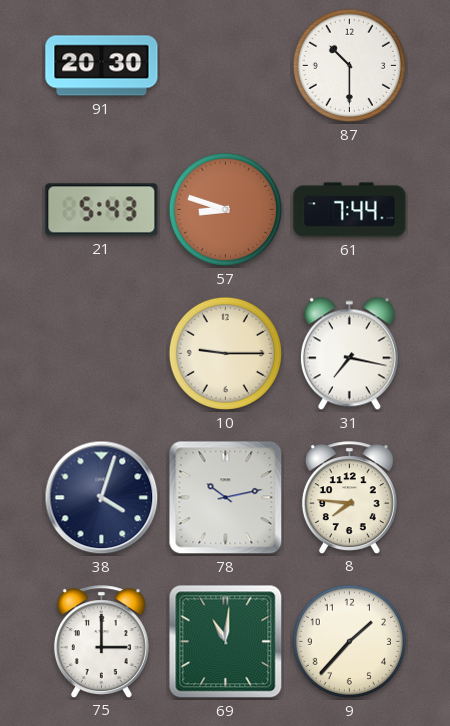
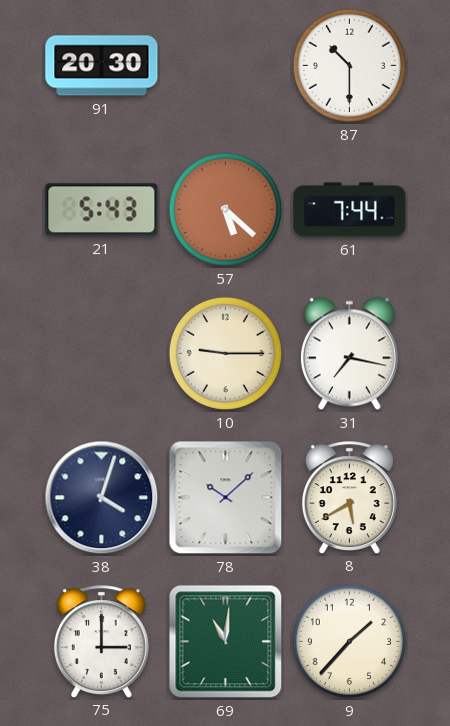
57: 8:48 -> 5:22
78: 10:13 -> 10:08
8: 7:46 -> 5:40
